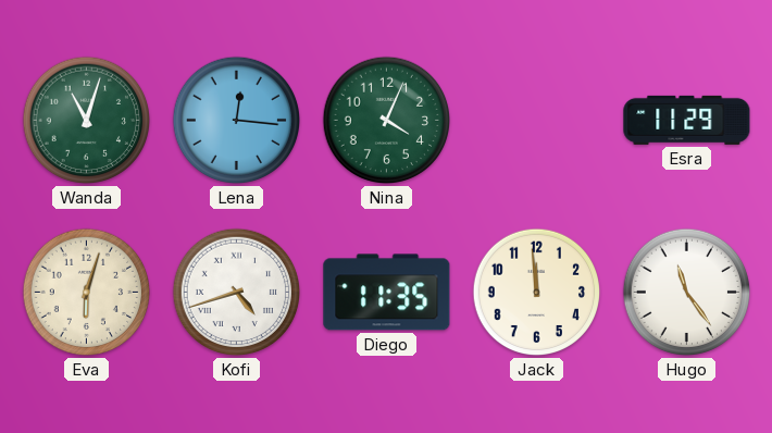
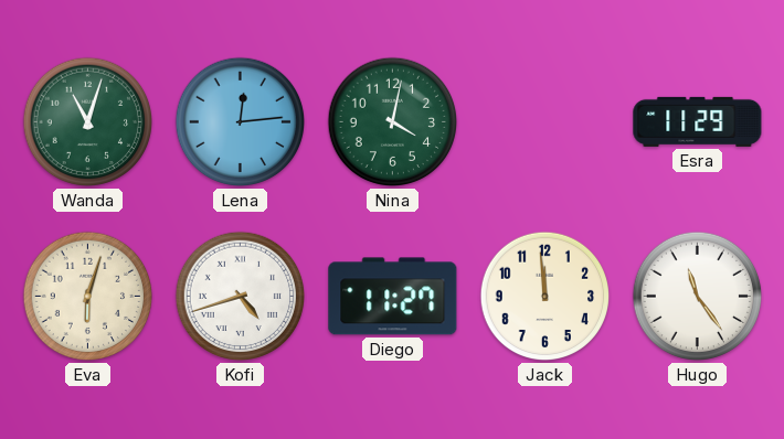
Lena: 12:16 -> 12:14
Nina: 4:04 -> 4:02
Diego: 11:35 -> 11:27
